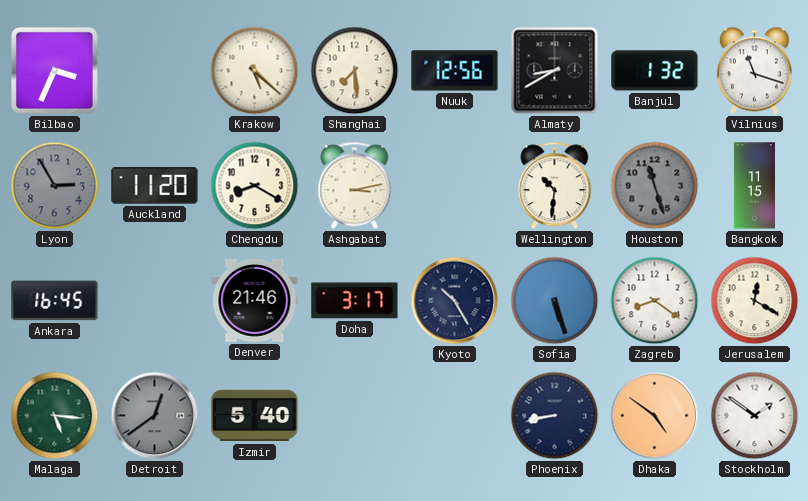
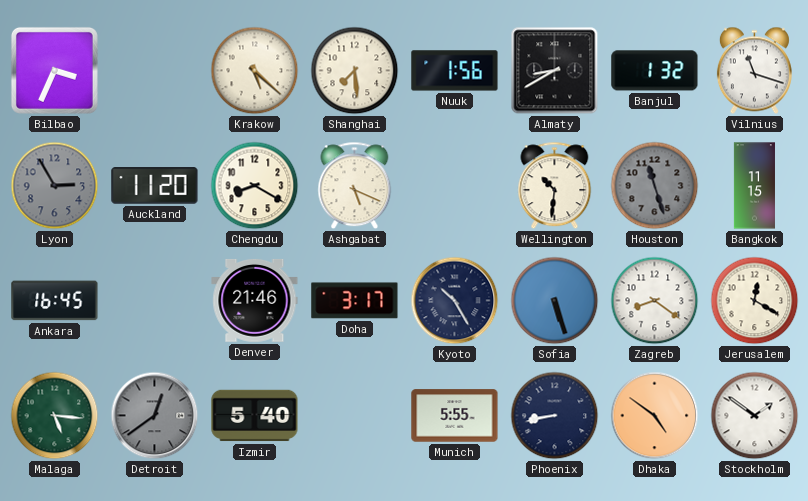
Nuuk: 12:56 -> 1:56
Ashgabat: 3:13 -> 5:19
Munich: none -> 5:55
